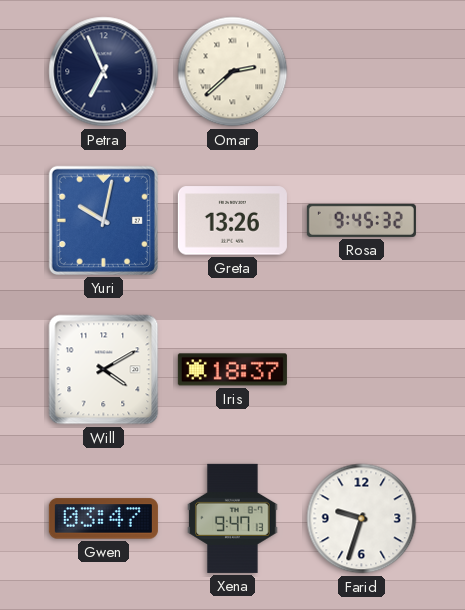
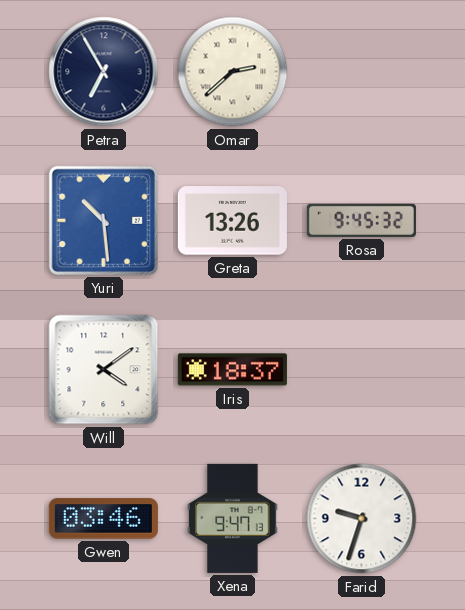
Petra: 6:56 -> 6:55
Yuri: 10:02 -> 10:29
Will: 4:10 -> 4:09
Gwen: 03:47 -> 03:46
